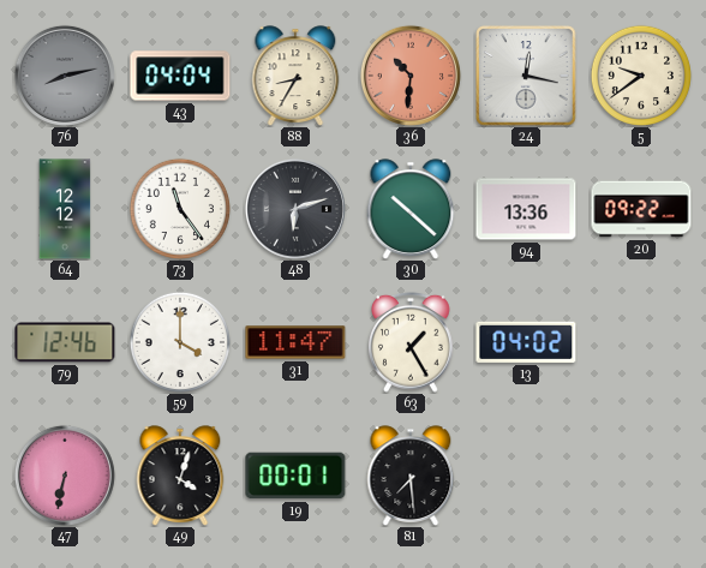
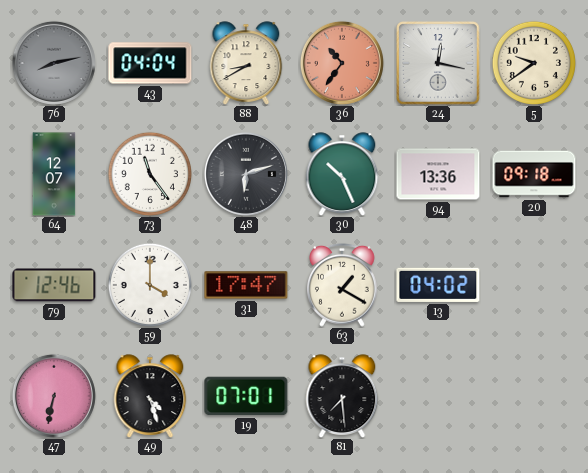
88: 8:35 -> 8:40
36: 10:31 -> 10:36
64: 12:12 -> 12:07
30: 10:22 -> 10:26
20: 09:22 -> 09:18
31: 11:47 -> 17:47
63: 1:25 -> 1:20
49: 4:03 -> 4:27
19: 00:01 -> 07:01
